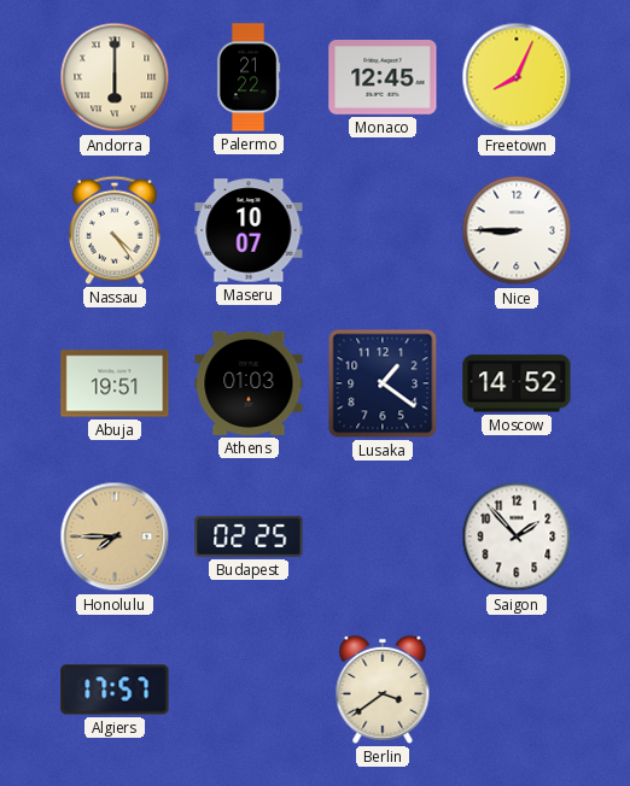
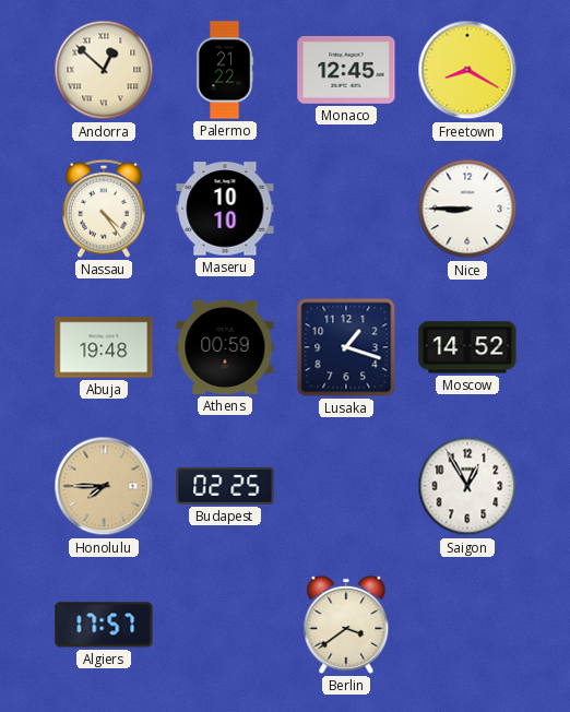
Andorra: 6:00 -> 12:52
Freetown: 8:04 -> 8:20
Maseru: 10:07 -> 10:10
Abuja: 19:51 -> 19:48
Athens: 01:03 -> 00:59
Lusaka: 1:21 -> 1:18
Saigon: 1:53 -> 12:55
